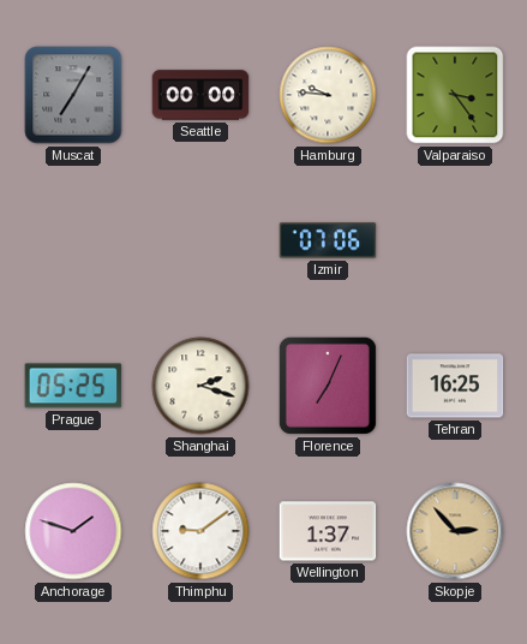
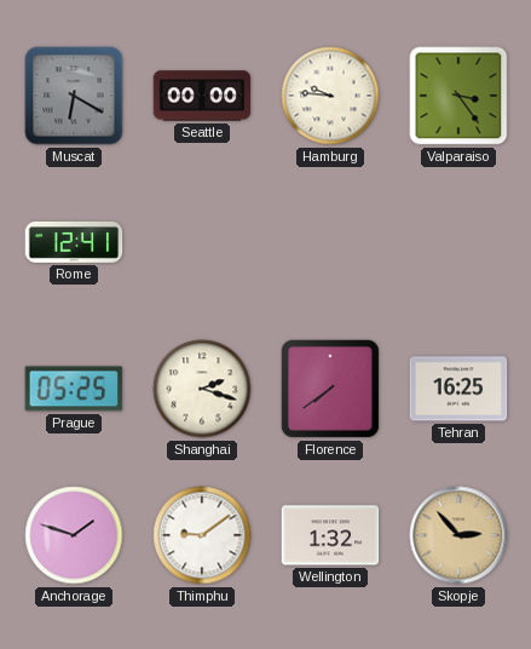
Muscat: 7:05 -> 6:20
Rome: none -> 12:41
Izmir: 07:06 -> none
Florence: 7:04 -> 7:39
Wellington: 1:37 -> 1:32
